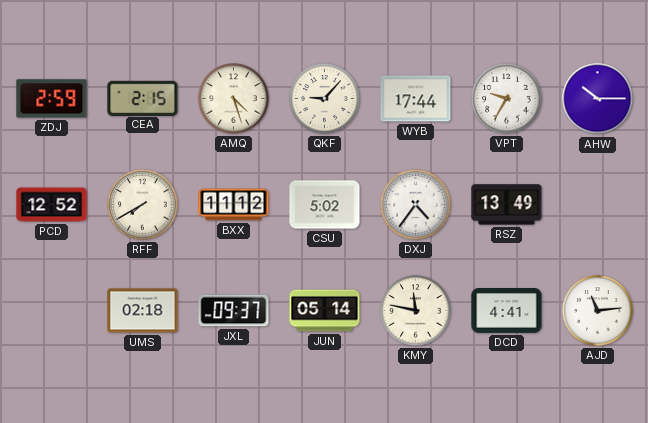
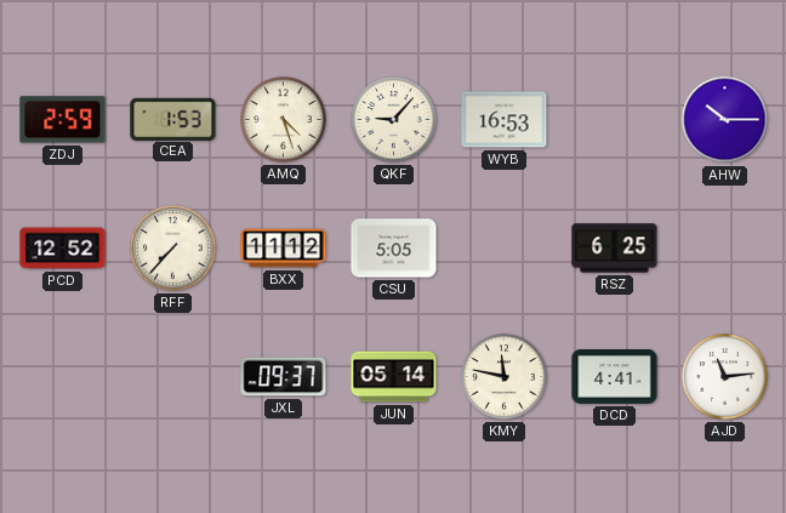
CEA: 2:15 -> 1:53
WYB: 17:44 -> 16:53
VPT: 9:35 -> none
RFF: 7:40 -> 7:37
CSU: 5:02 -> 5:05
DXJ: 4:36 -> none
RSZ: 13:49 -> 6:25
UMS: 02:18 -> none
